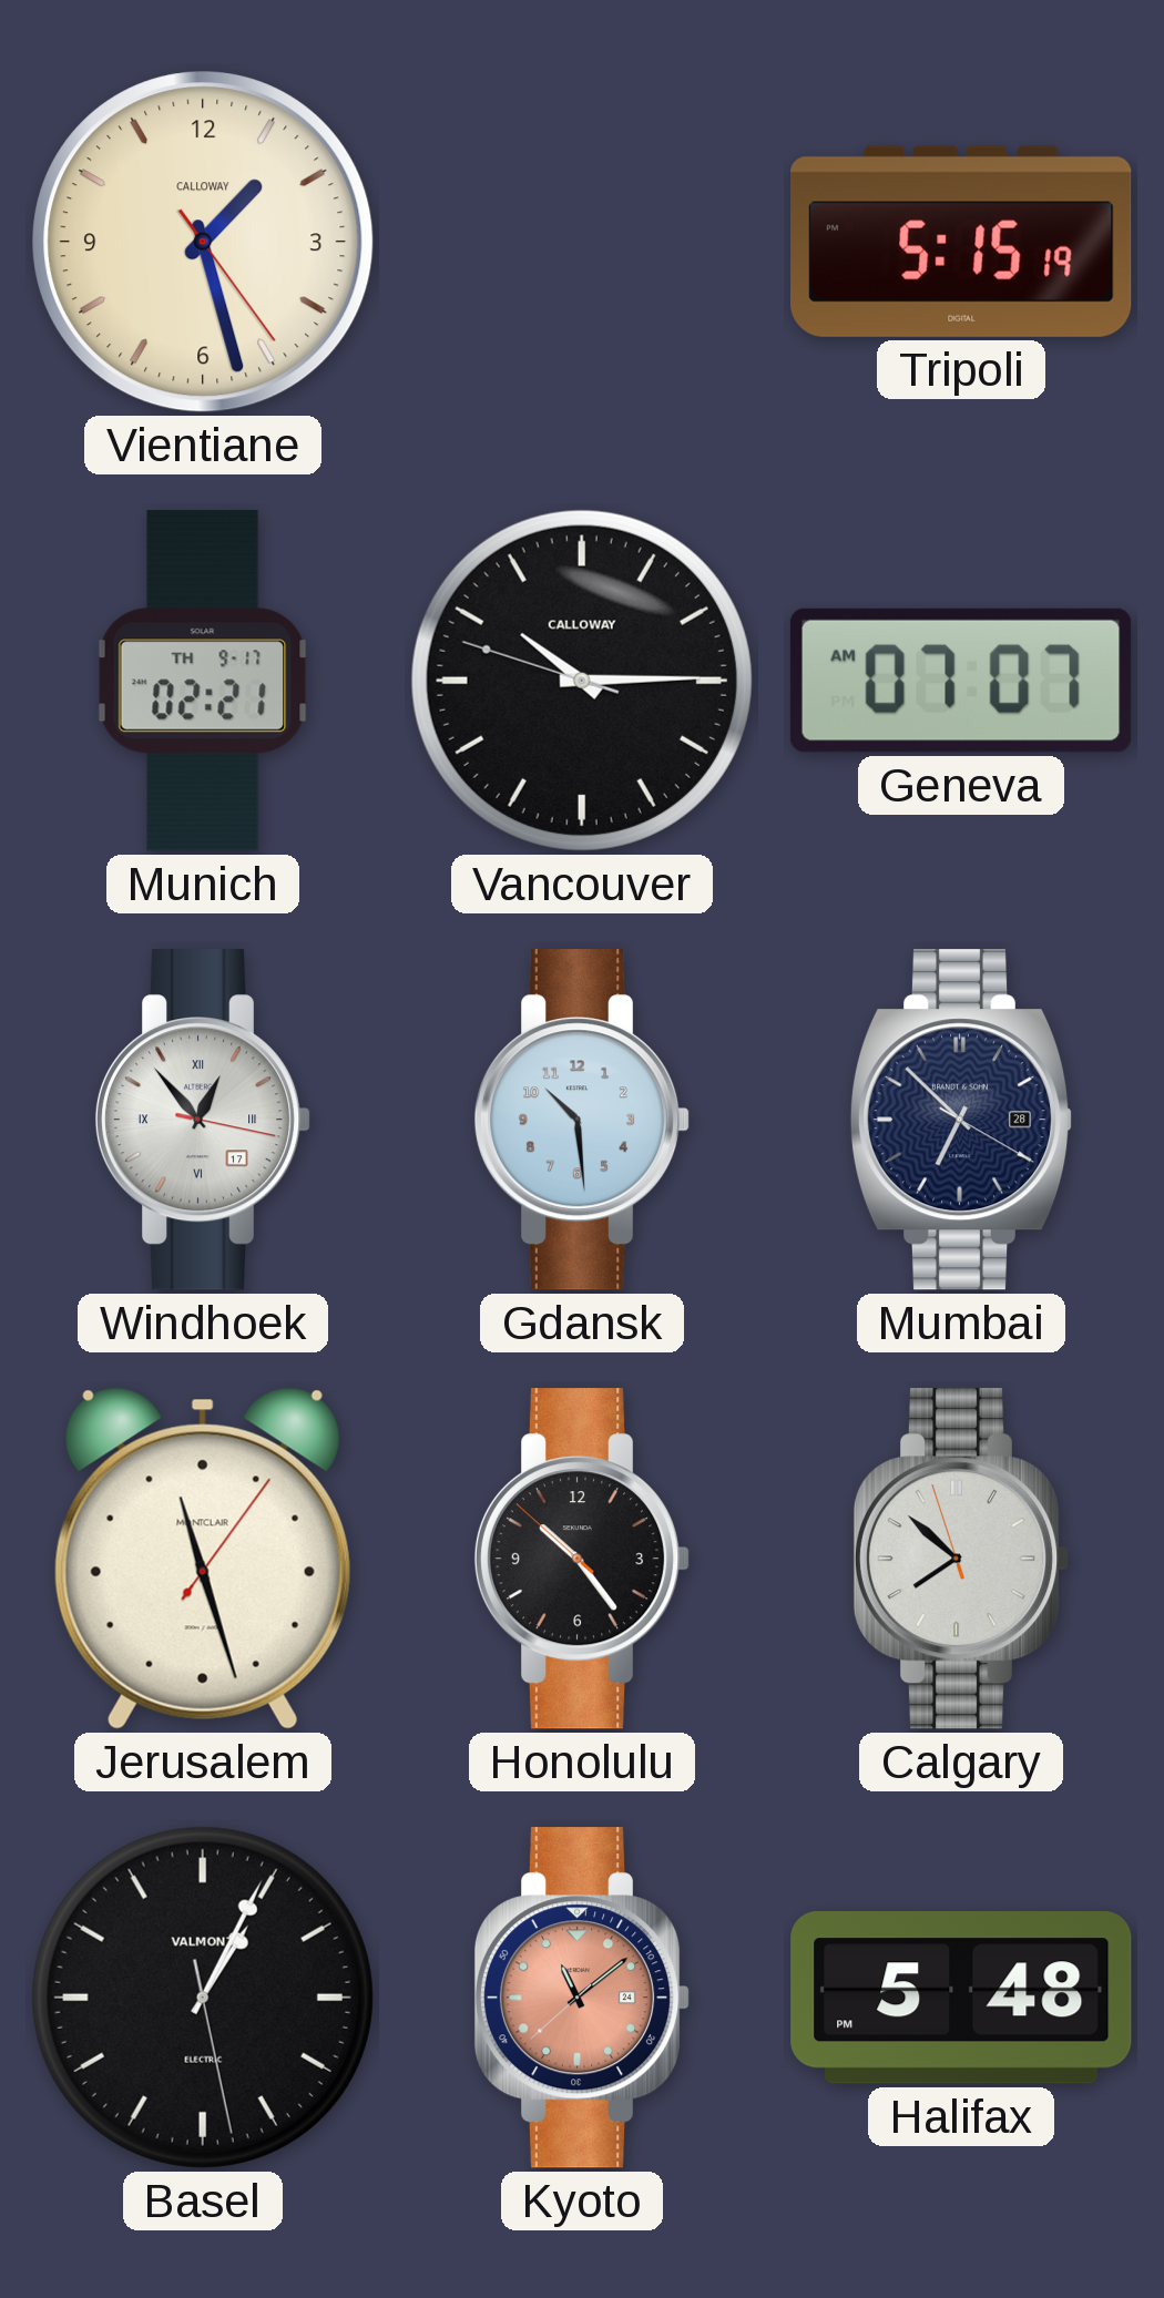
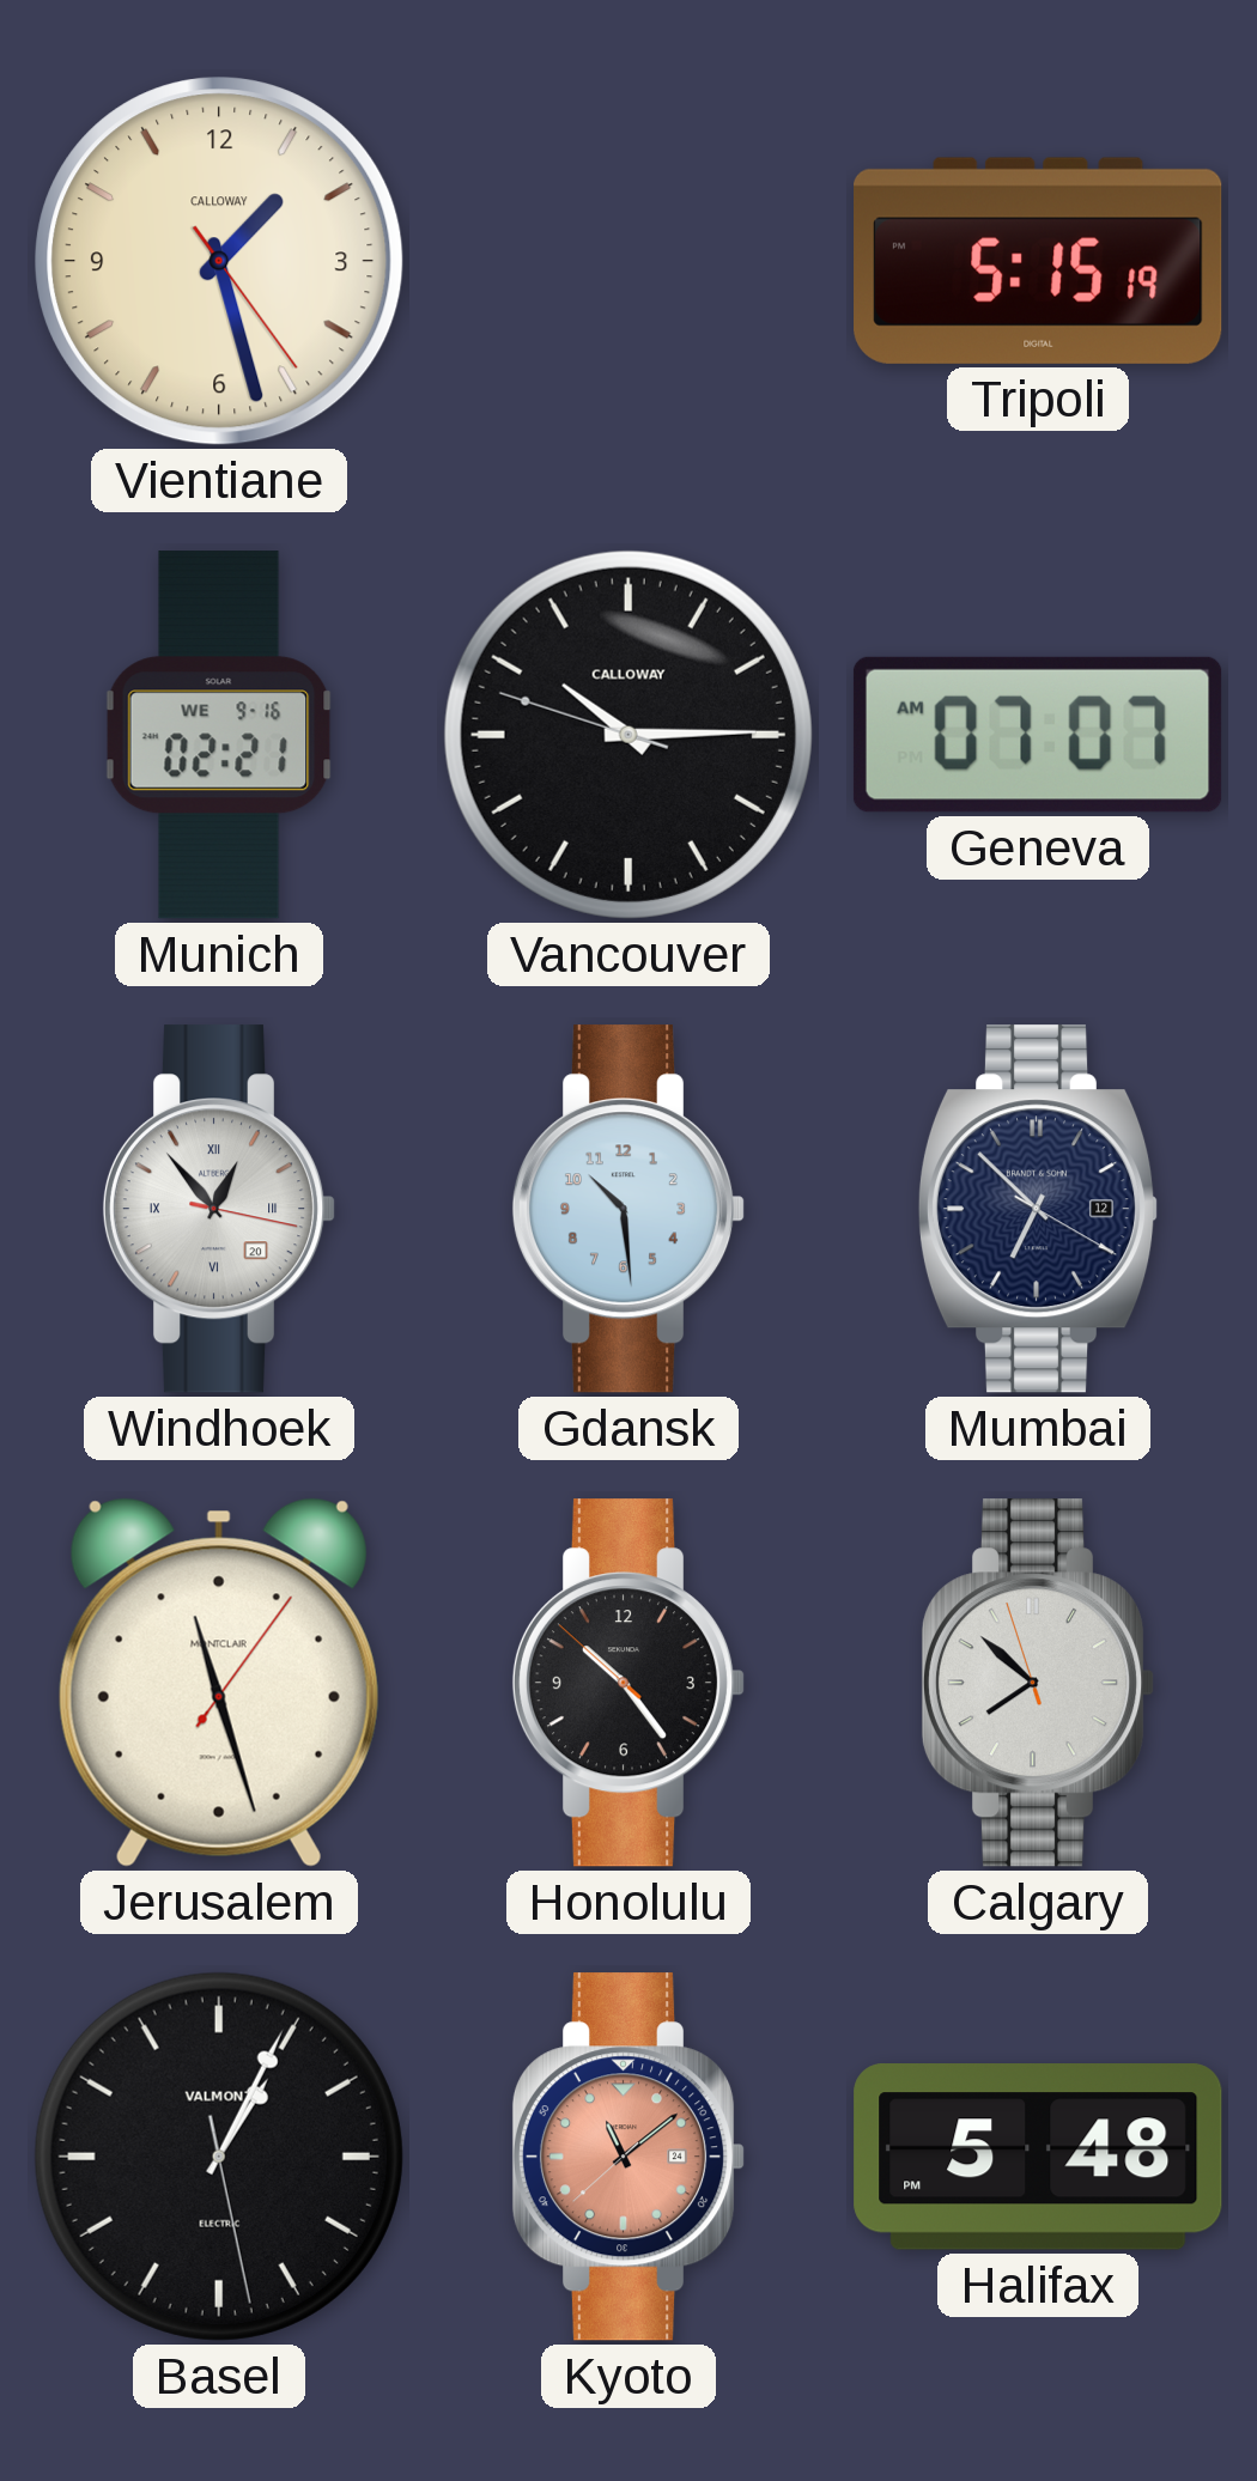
Munich date: TH 9-17 -> WE 9-16
Windhoek date: 17 -> 20
Mumbai date: 28 -> 12
